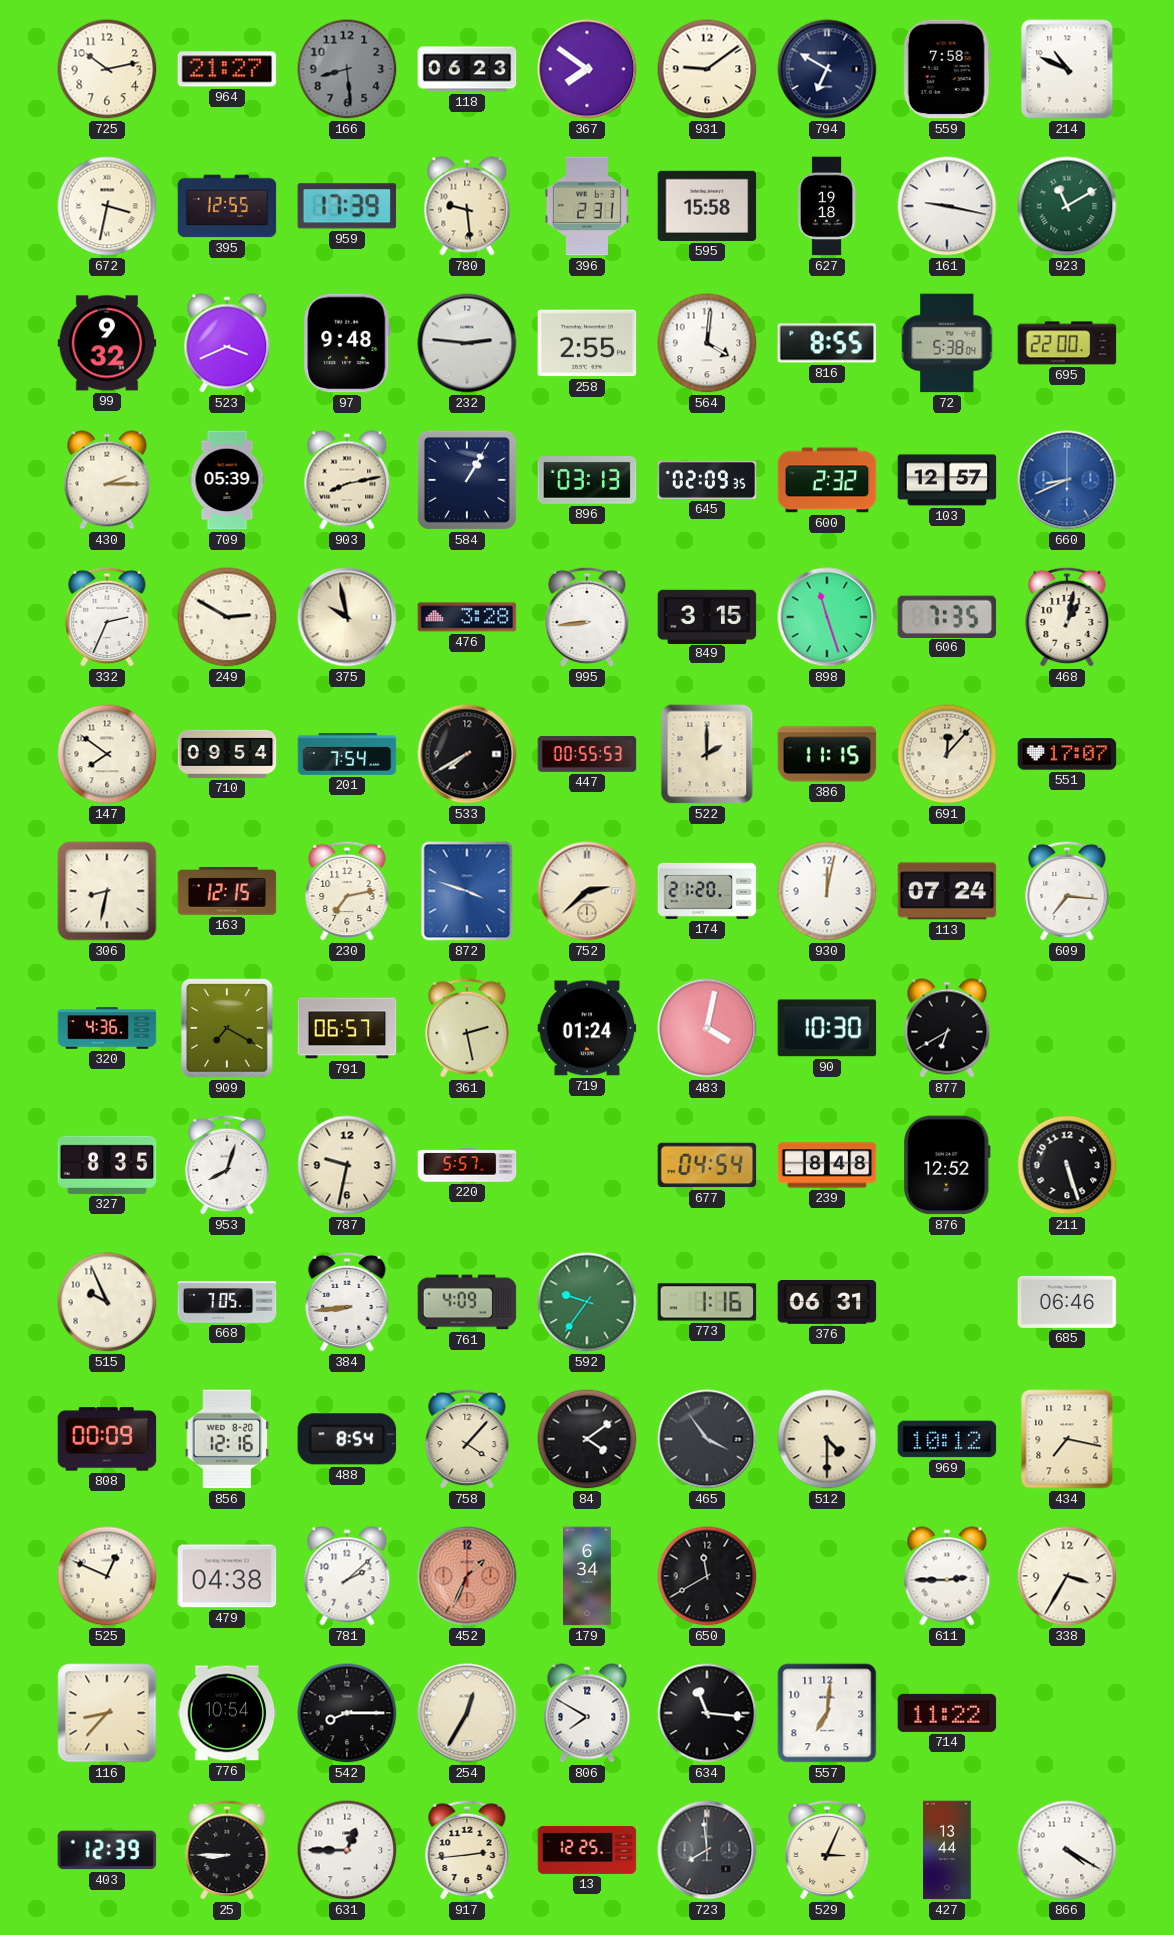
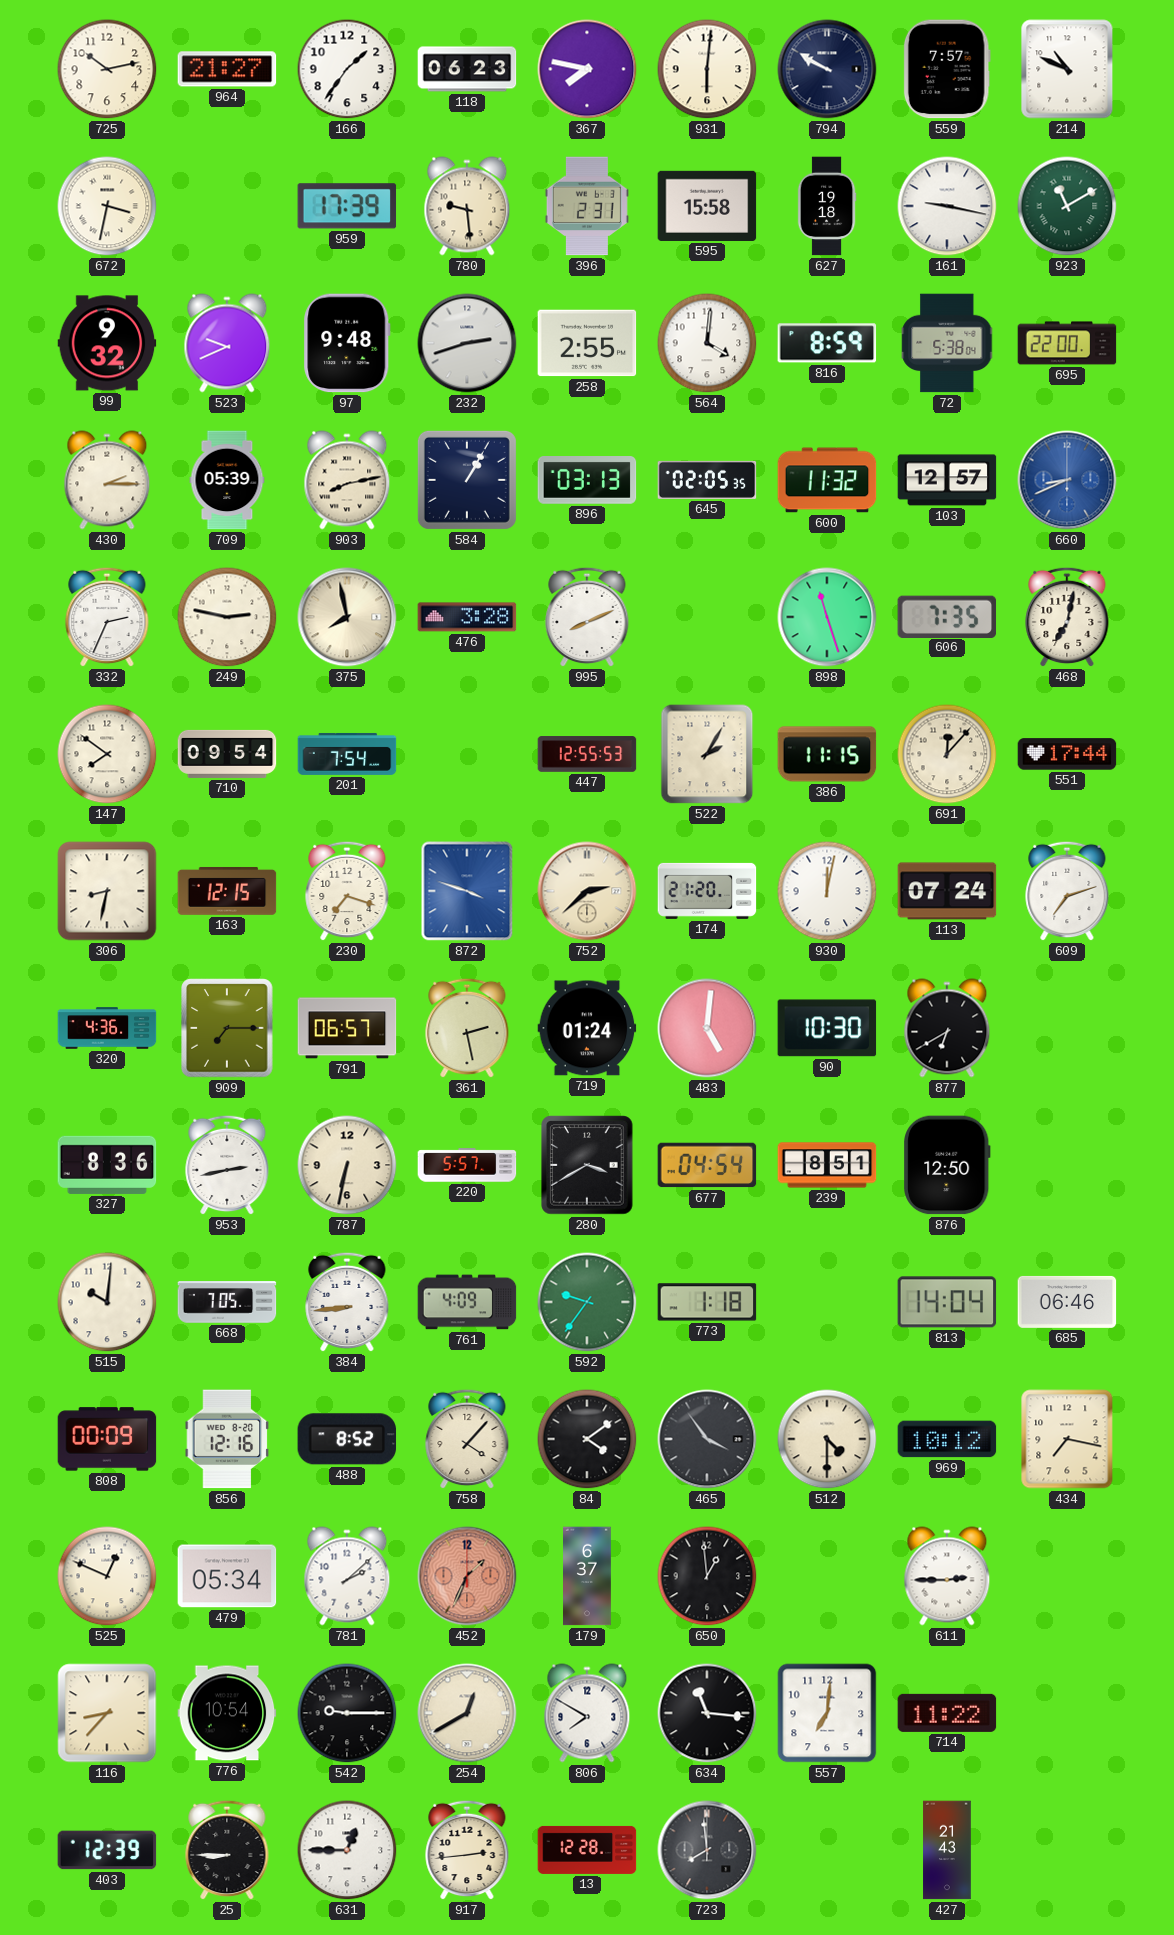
166: 8:29 -> 1:36
166 dial: grey -> white
367: 7:51 -> 7:47
931: 9:09 -> 6:01
794: 6:50 -> 9:50
559: 7:58 -> 7:57
395: 12:55 -> none
523: 3:41 -> 9:41
232: 2:46 -> 2:42
816: 8:55 -> 8:59
645: 02:09 -> 02:05
600: 2:32 -> 11:32
249: 2:50 -> 2:47
375: 9:58 -> 7:58
995: 8:44 -> 8:11
849: 3:15 -> none
468: 1:02 -> 7:02
533: 7:40 -> none
447: 00:55 -> 12:55
522: 2:00 -> 2:05
551: 17:07 -> 17:44
230: 7:13 -> 7:18
609: 7:16 -> 7:12
909: 7:20 -> 7:15
483: 4:02 -> 5:01
327: 8:35 -> 8:36
953: 8:03 -> 2:43
787: 9:32 -> 6:32
280: none -> 3:40
239: 8:48 -> 8:51
876: 12:52 -> 12:50
211: 5:27 -> none
515: 9:56 -> 10:01
773: 1:16 -> 1:18
376: 06:31 -> none
813: none -> 14:04
488: 8:54 -> 8:52
479: 04:38 -> 05:34
179: 6:34 -> 6:37
650: 11:40 -> 12:59
338: 3:35 -> none
542: 8:15 -> 9:15
254: 12:35 -> 12:40
13: 12:25 -> 12:28
529: 3:04 -> none
427: 13:44 -> 21:43
866: 4:20 -> none
